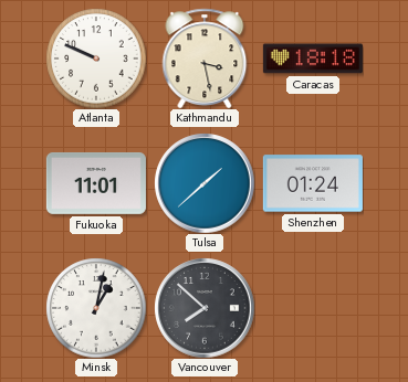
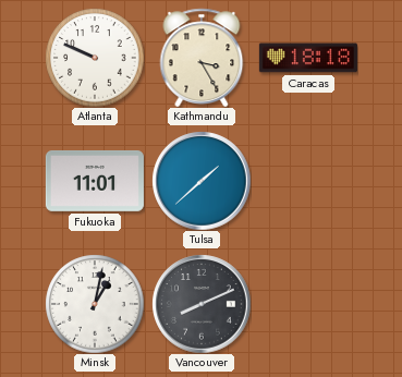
Kathmandu: 3:28 -> 3:25
Shenzhen: 01:24 -> none
Vancouver: 7:52 -> 8:11
